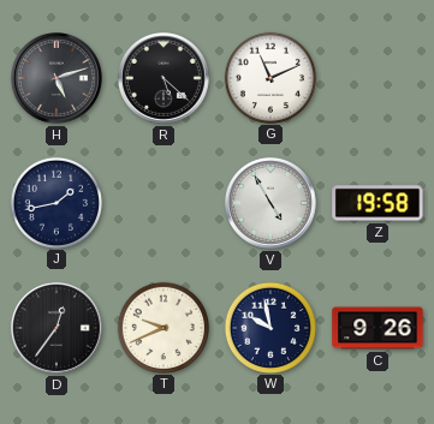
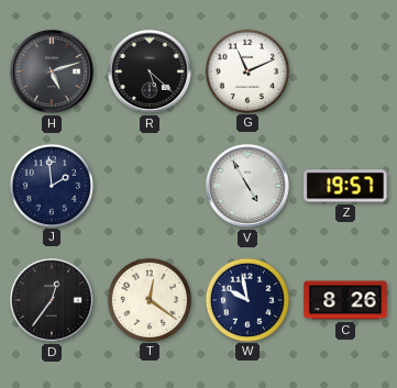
J: 1:43 -> 1:59
Z: 19:58 -> 19:57
T: 9:41 -> 12:21
C: 9:26 -> 8:26
